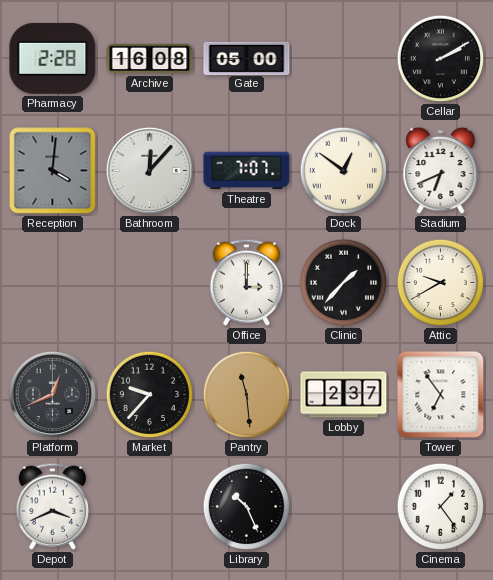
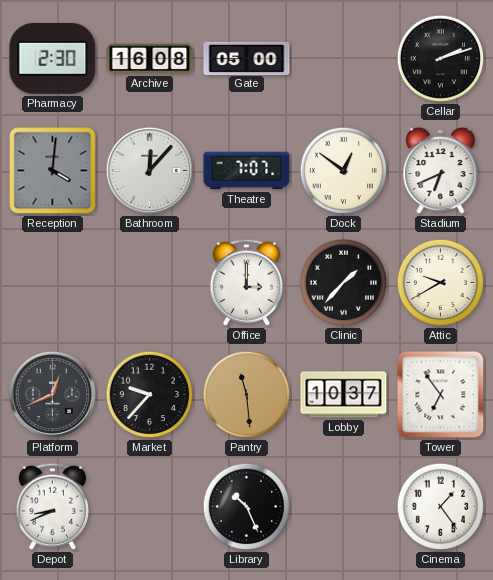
Pharmacy: 2:28 -> 2:30
Cellar: 2:10 -> 2:12
Lobby: 2:37 -> 10:37
Depot: 3:41 -> 8:41
